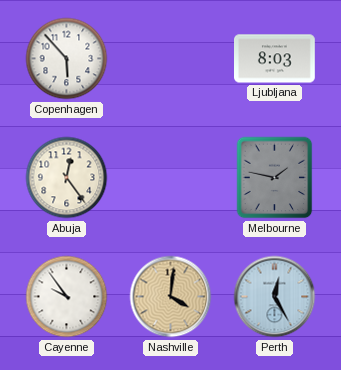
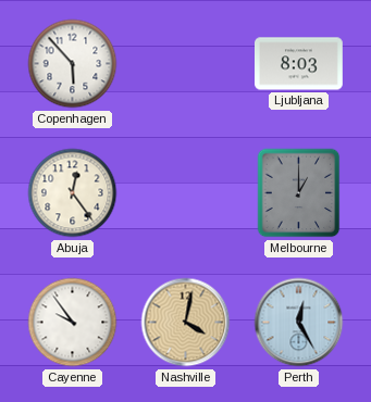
Melbourne: 1:47 -> 1:00
Nashville: 4:01 -> 4:02
